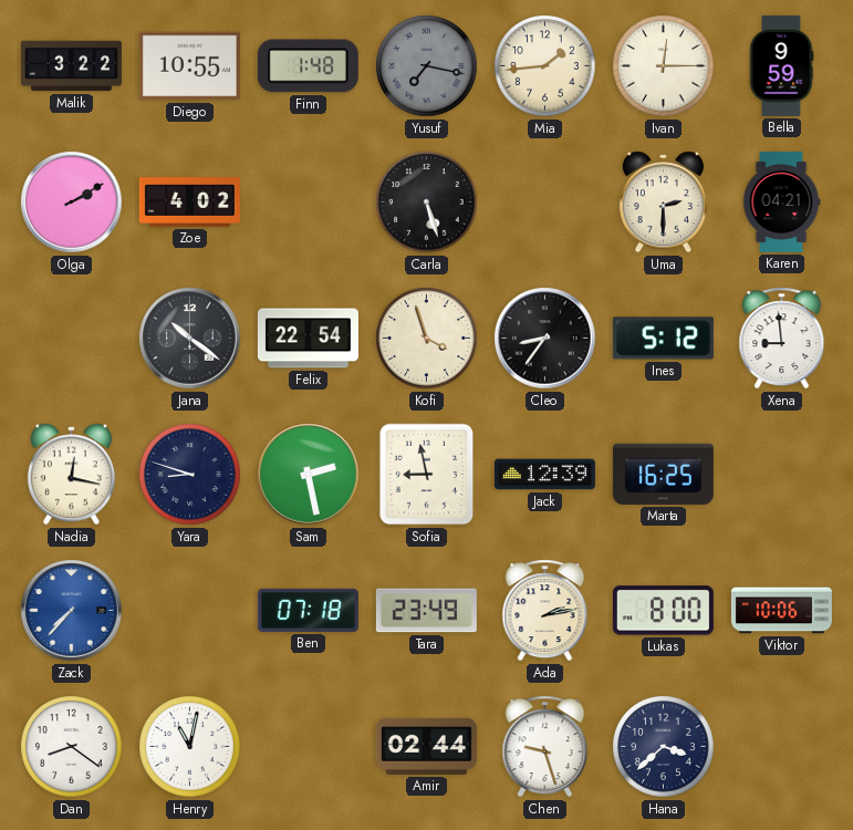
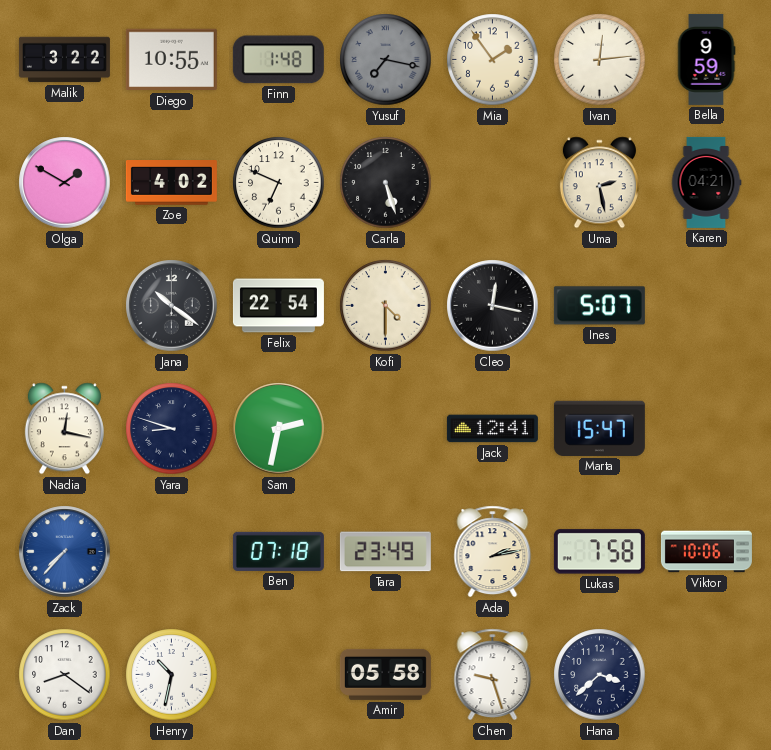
Mia: 1:44 -> 1:54
Ivan: 12:15 -> 12:14
Olga: 2:10 -> 1:50
Quinn: none -> 6:49
Uma: 2:30 -> 2:28
Kofi: 3:57 -> 4:30
Cleo: 8:36 -> 12:17
Ines: 5:12 -> 5:07
Xena: 8:59 -> none
Sam: 2:28 -> 2:32
Sofia: 8:58 -> none
Jack: 12:39 -> 12:41
Marta: 16:25 -> 15:47
Lukas: 8:00 -> 7:58
Henry: 11:02 -> 10:32
Amir: 02:44 -> 05:58
